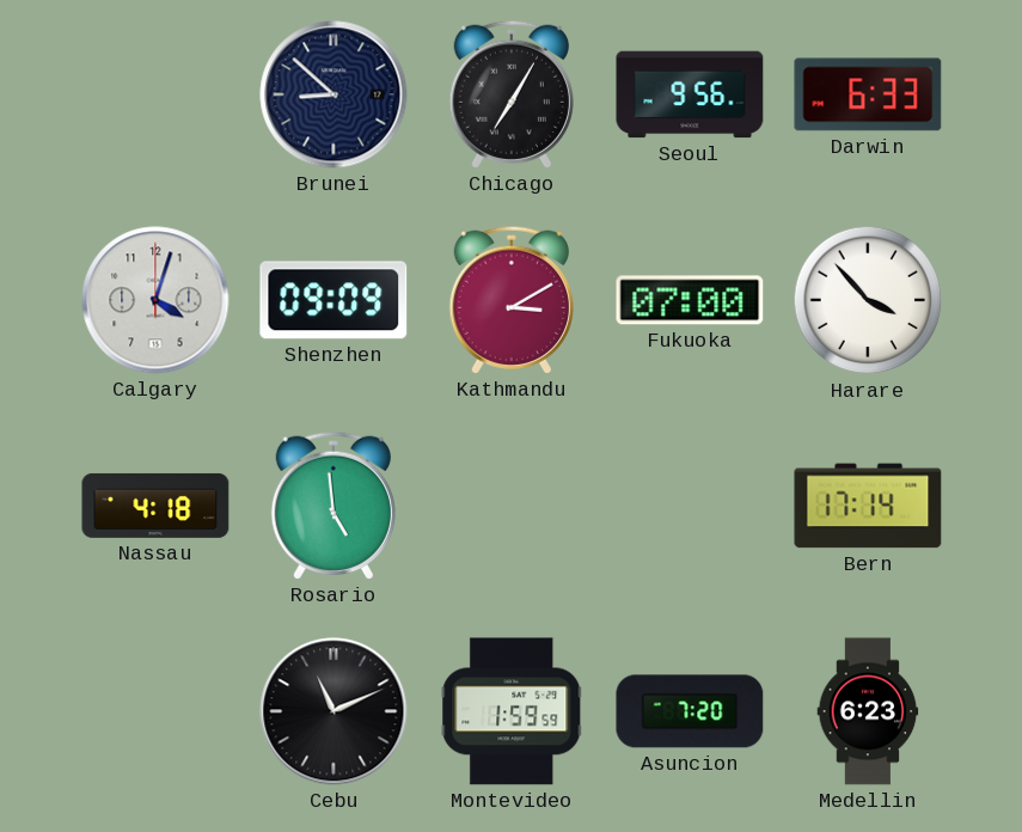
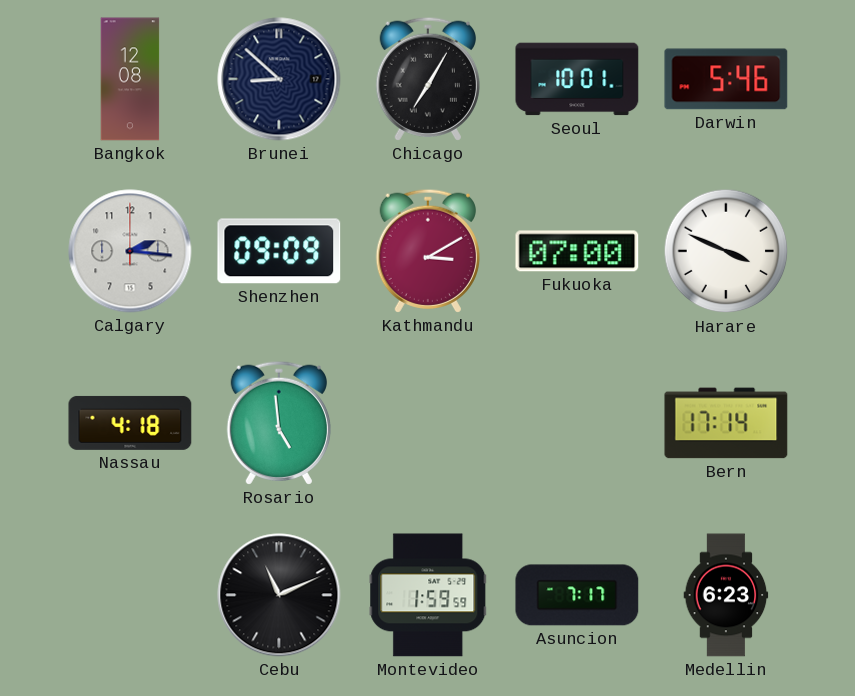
Bangkok: none -> 12:08
Seoul: 9:56 -> 10:01
Darwin: 6:33 -> 5:46
Calgary: 4:03 -> 2:16
Harare: 3:53 -> 3:49
Asuncion: 7:20 -> 7:17
